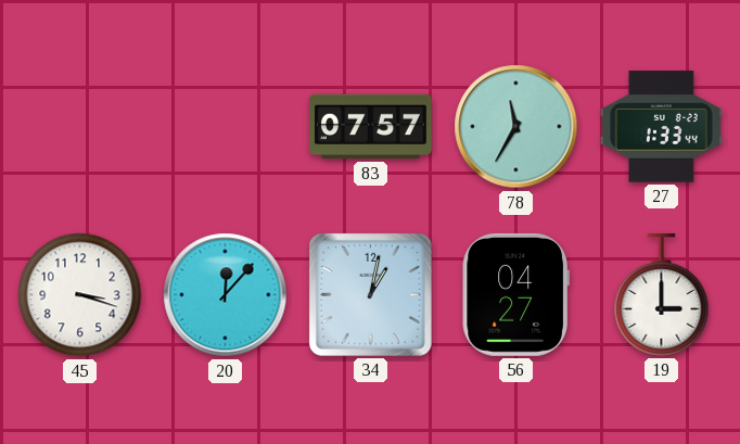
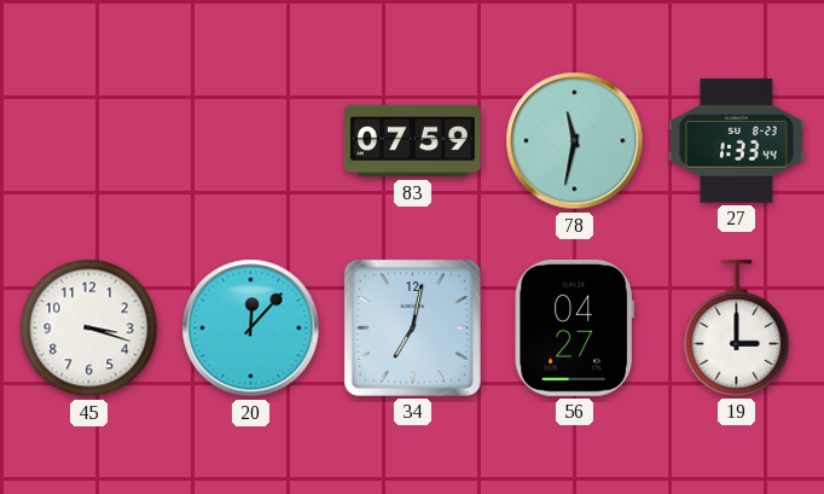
83: 07:57 -> 07:59
78: 11:35 -> 11:32
34: 1:02 -> 7:02
